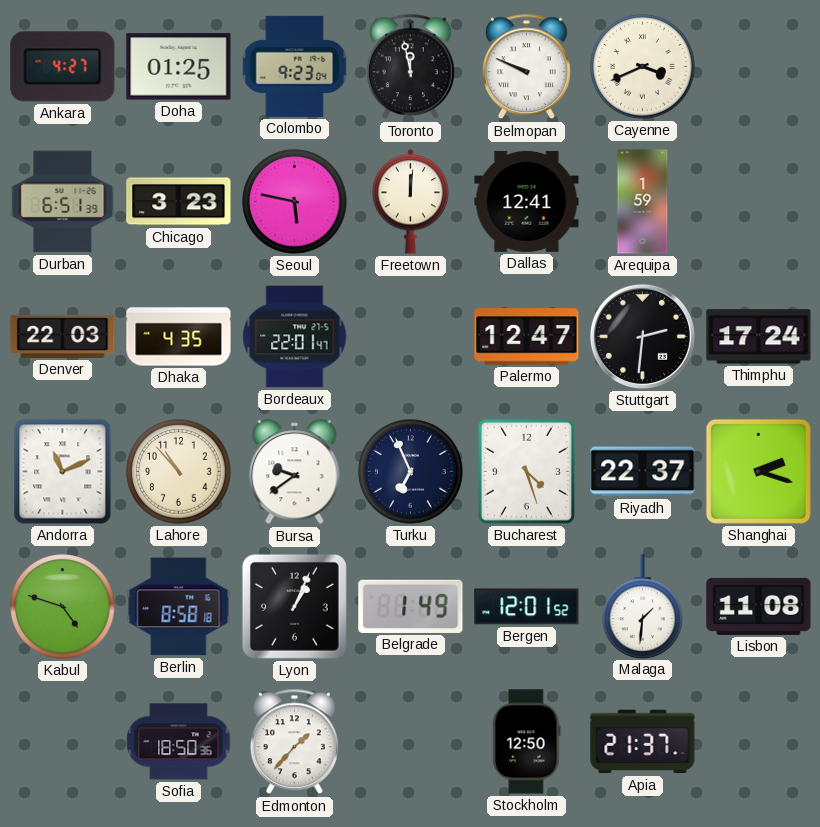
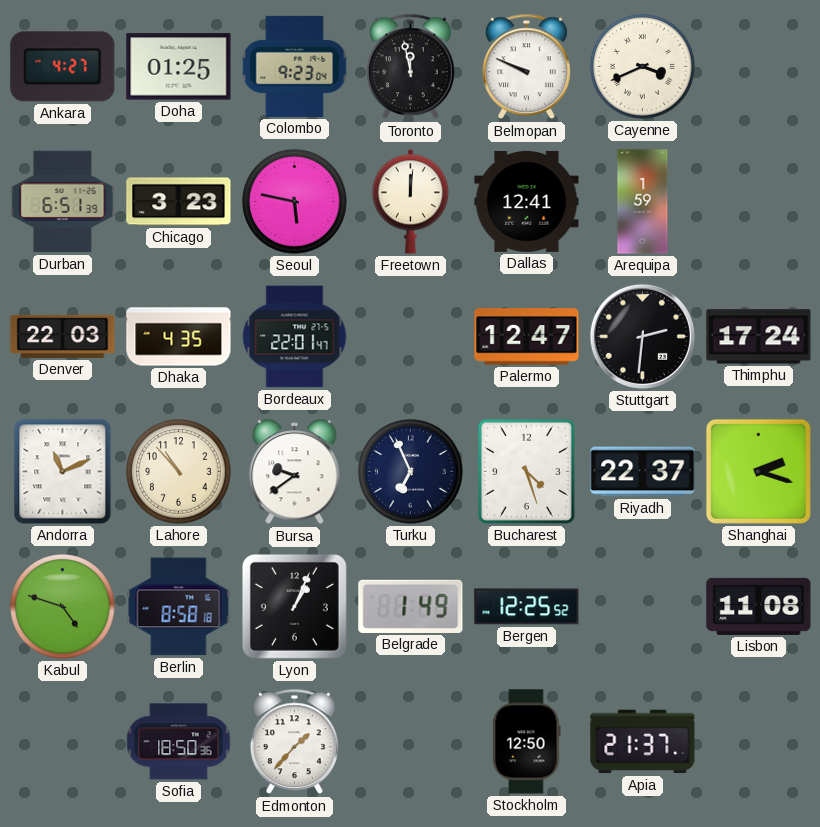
Bergen: 12:01 -> 12:25
Malaga: 1:31 -> none
